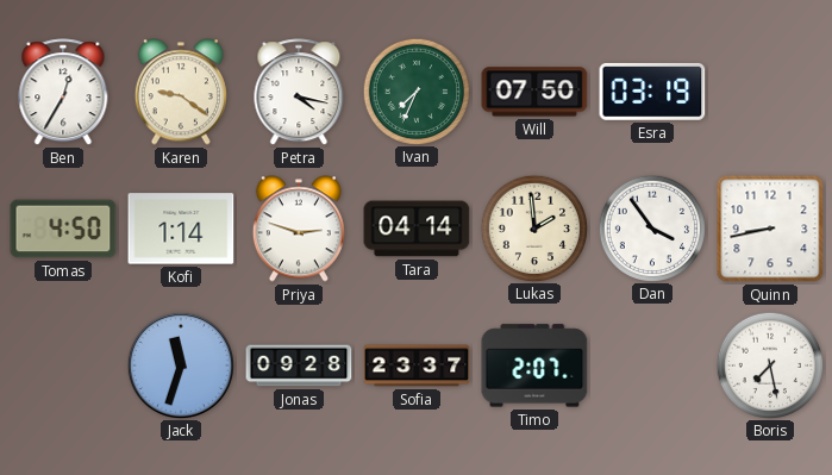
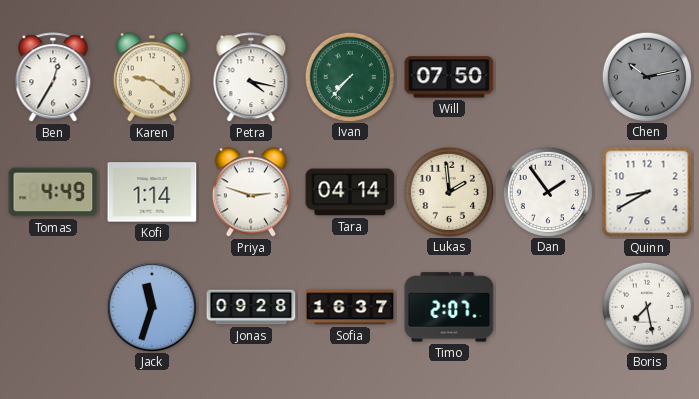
Ivan: 7:34 -> 7:37
Esra: 03:19 -> none
Chen: none -> 10:13
Tomas: 4:50 -> 4:49
Dan: 3:54 -> 1:54
Quinn: 8:43 -> 8:40
Sofia: 23:37 -> 16:37
